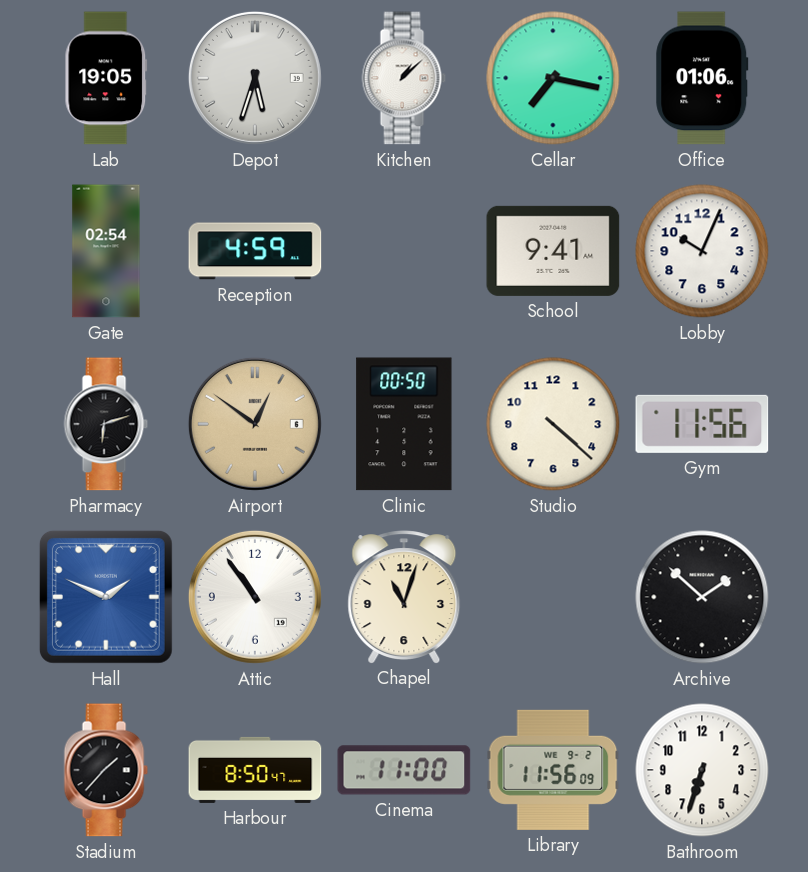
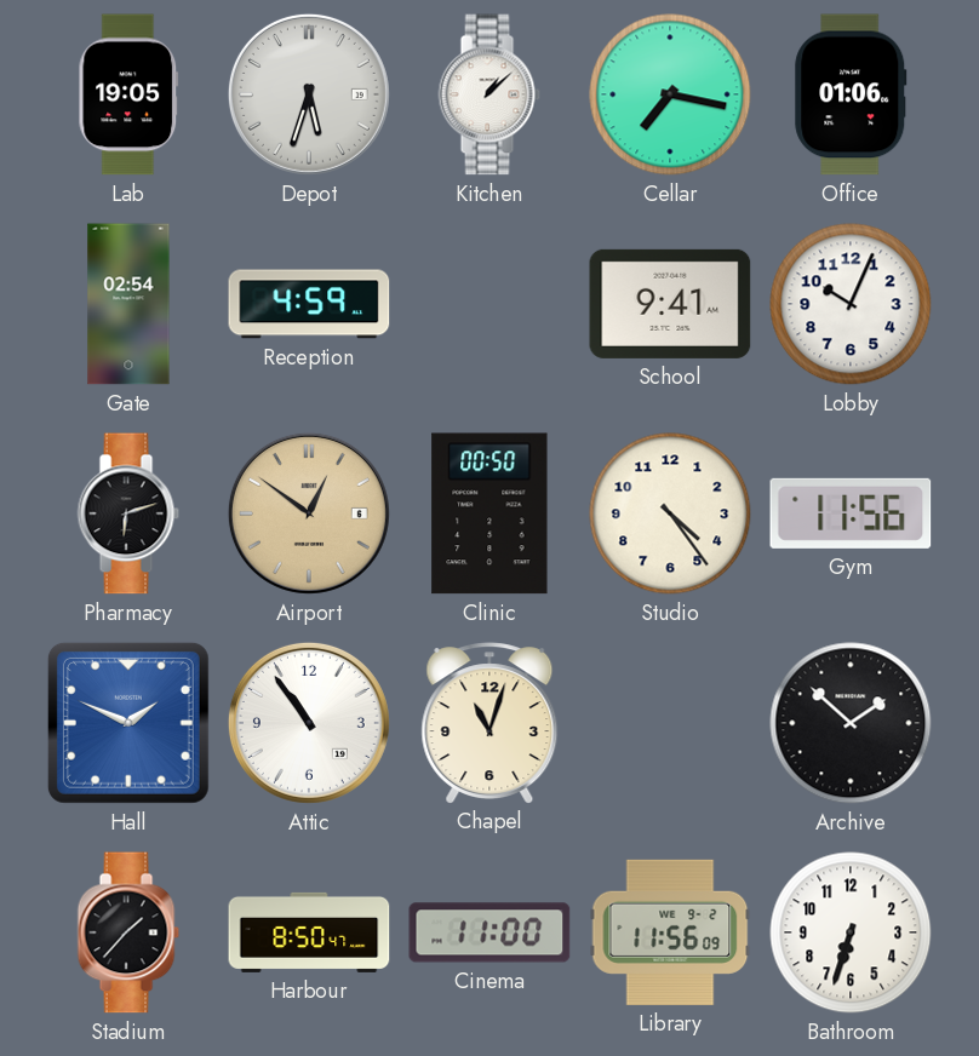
Studio: 4:22 -> 4:24
